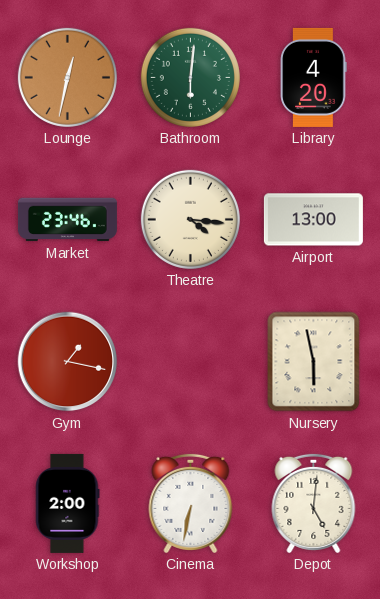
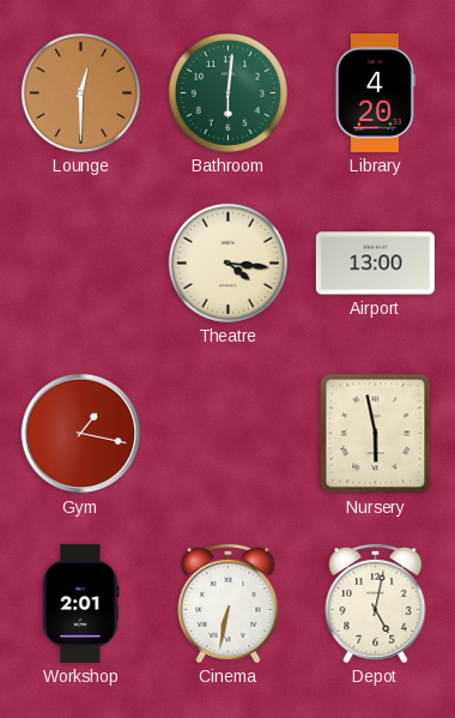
Lounge: 12:32 -> 12:30
Market: 23:46 -> none
Workshop: 2:00 -> 2:01
Depot: 5:01 -> 5:02
